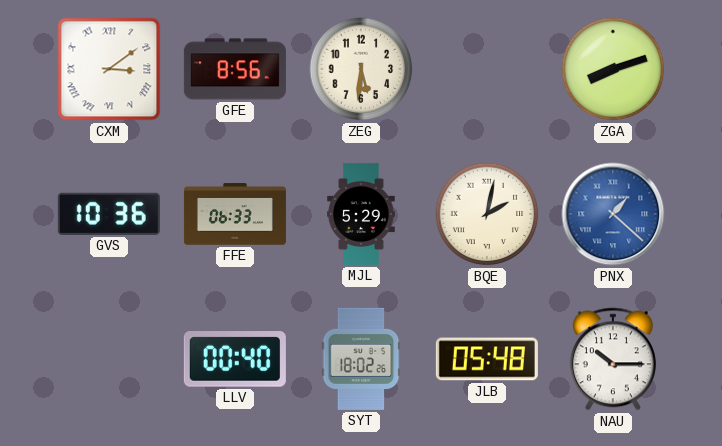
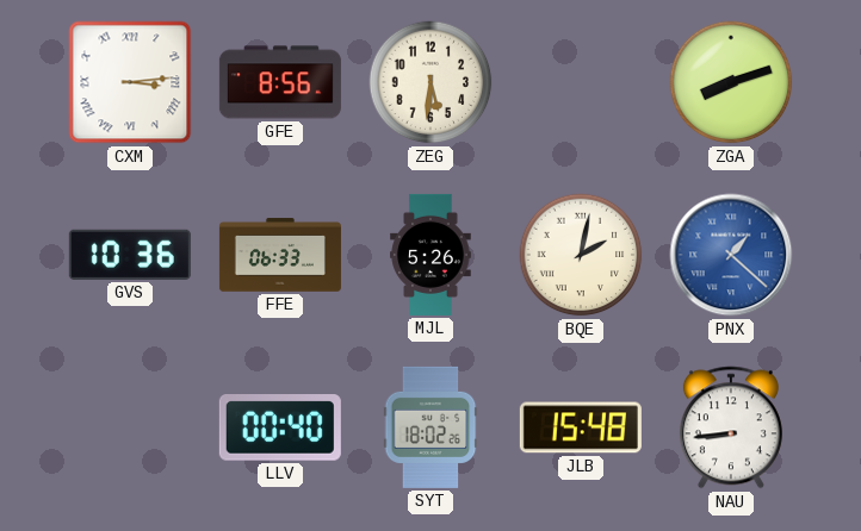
CXM: 3:09 -> 3:14
MJL: 5:29 -> 5:26
JLB: 05:48 -> 15:48
NAU: 10:15 -> 8:44
